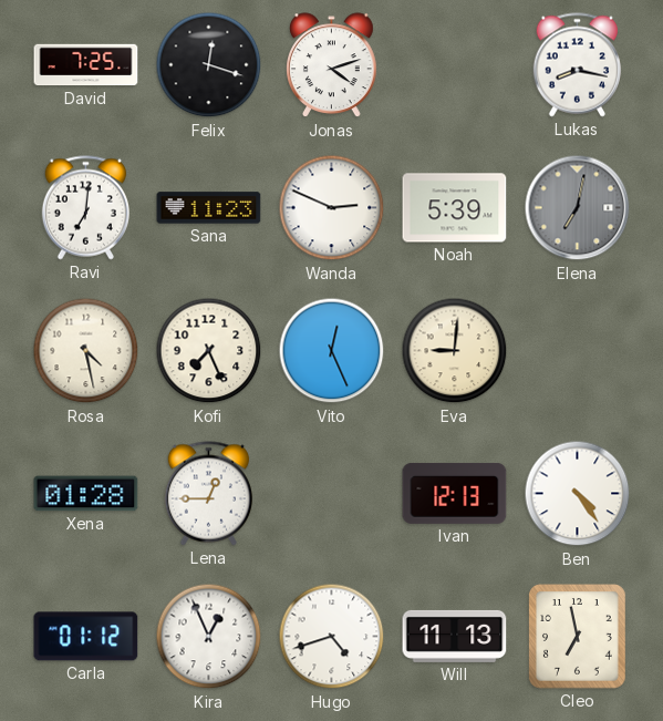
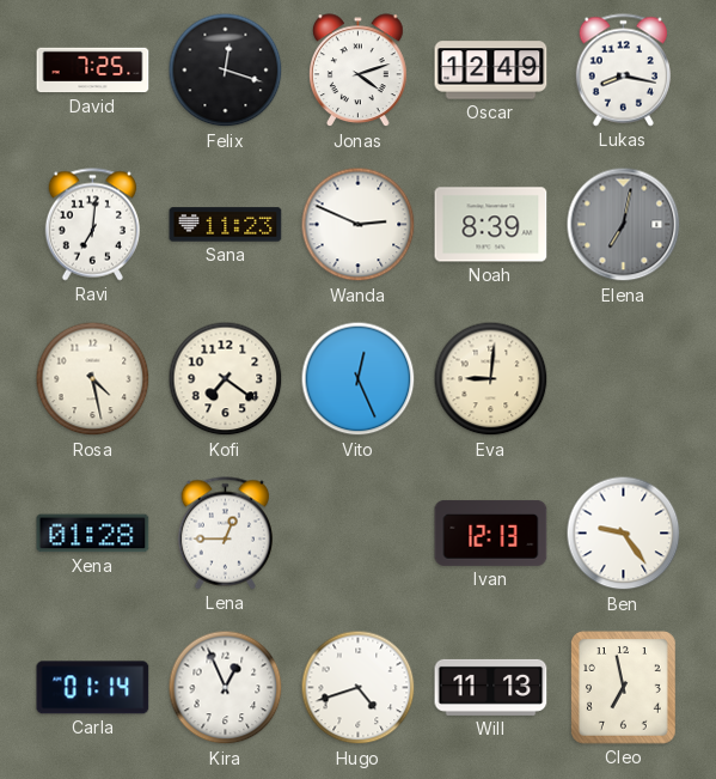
Oscar: none -> 12:49
Noah: 5:39 -> 8:39
Kofi: 7:26 -> 7:21
Ben: 4:24 -> 9:24
Carla: 01:12 -> 01:14
